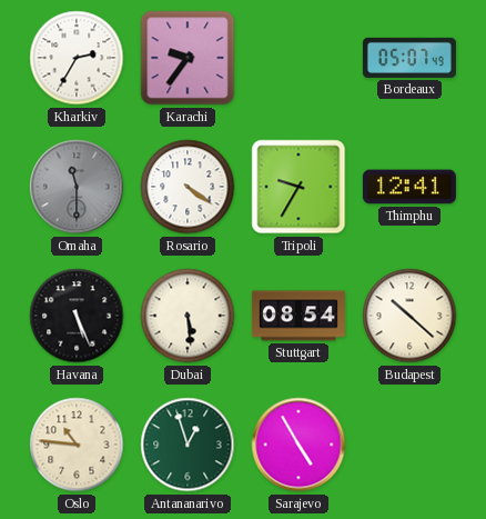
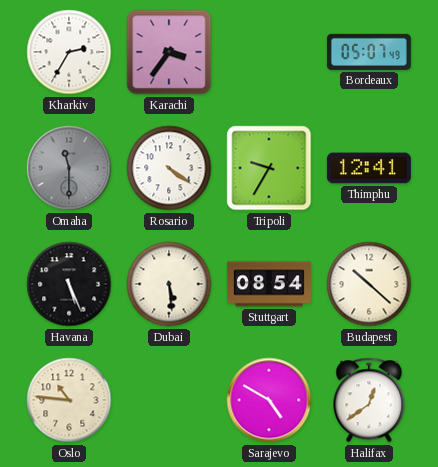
Karachi: 9:36 -> 3:36
Antananarivo: 12:57 -> none
Sarajevo: 4:55 -> 4:50
Halifax: none -> 12:39
